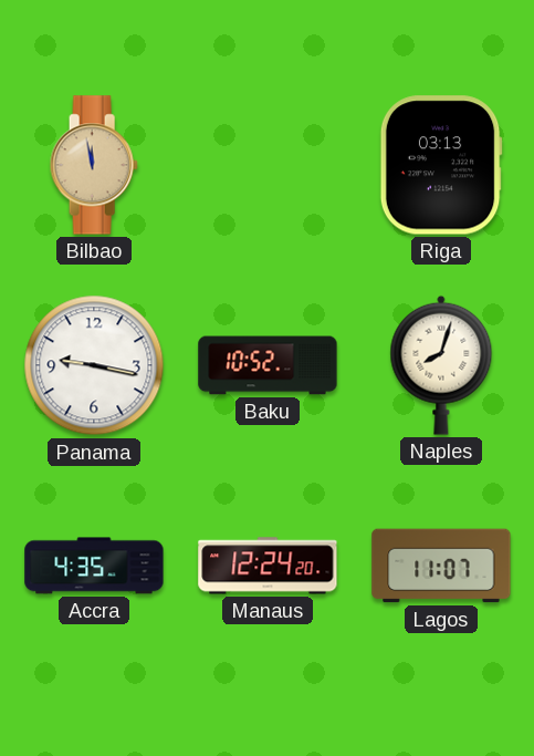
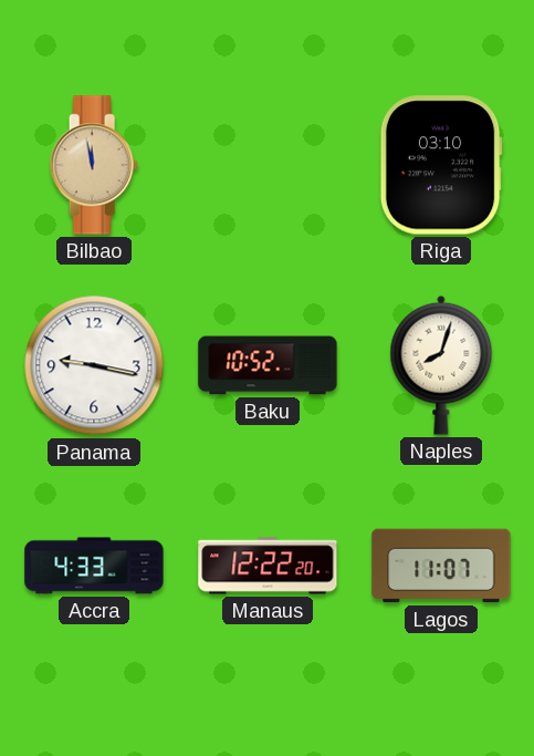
Riga: 03:13 -> 03:10
Accra: 4:35 -> 4:33
Manaus: 12:24 -> 12:22
